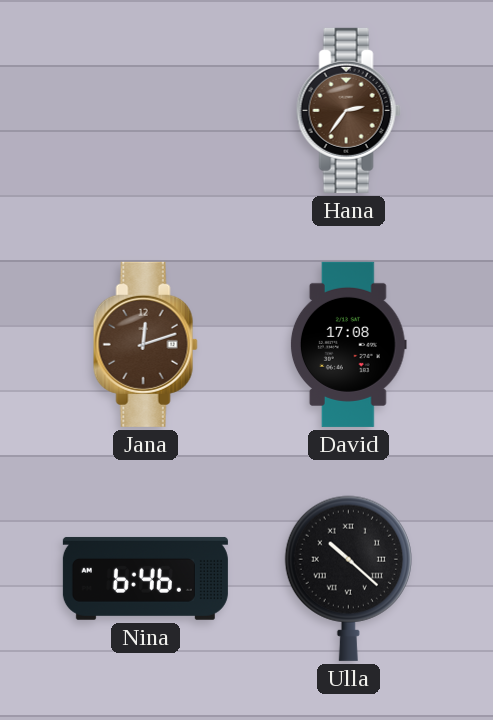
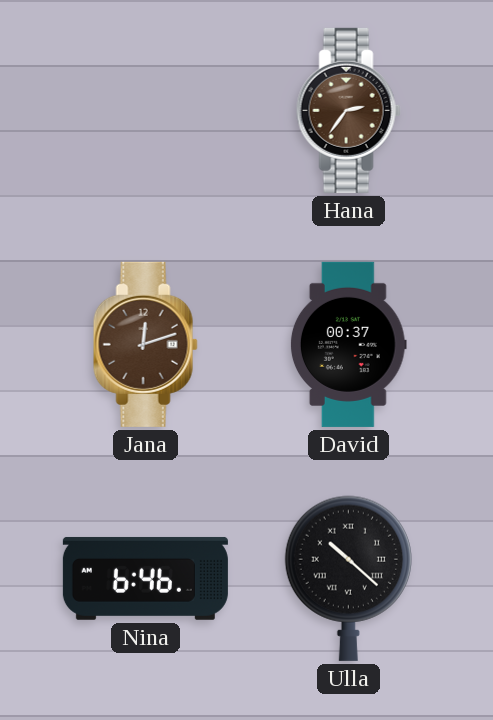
David: 17:08 -> 00:37
